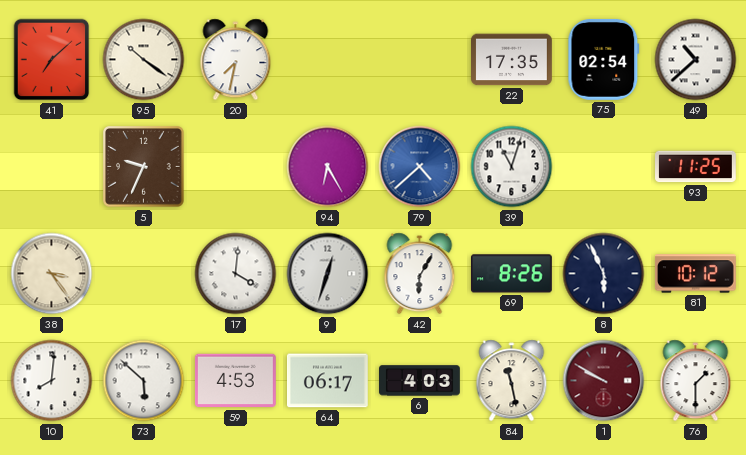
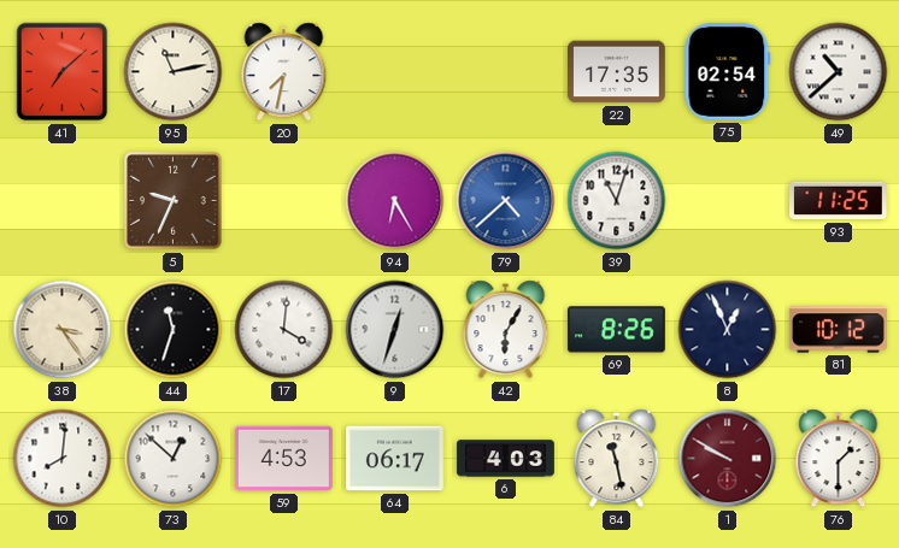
95: 10:21 -> 11:13
44: none -> 11:33
8: 5:56 -> 12:56
73: 5:52 -> 12:52
